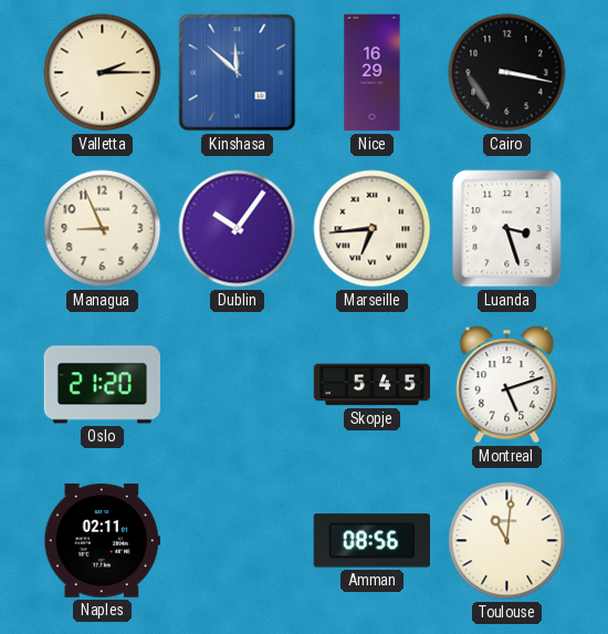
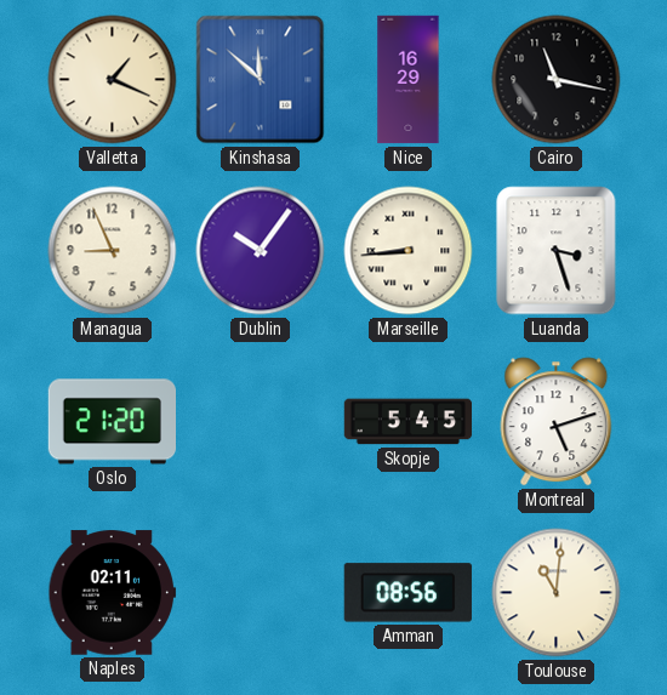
Valletta: 2:15 -> 1:19
Cairo: 3:17 -> 11:17
Marseille: 6:44 -> 8:44
